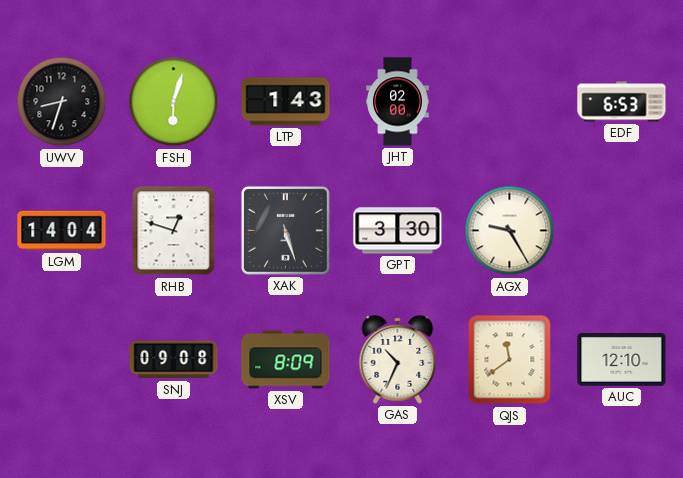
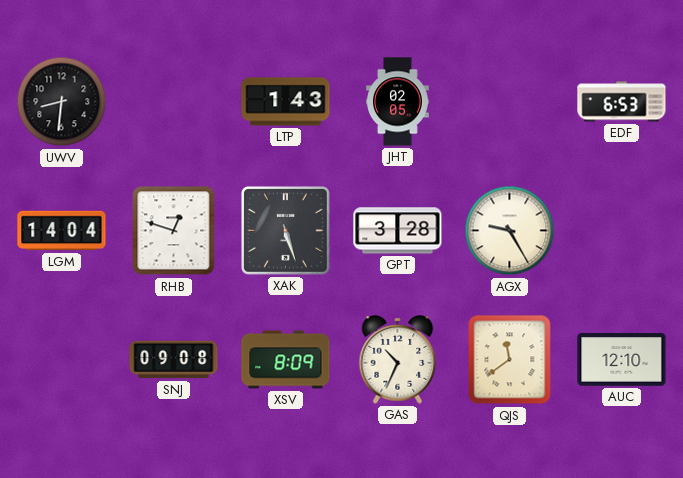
UWV: 8:33 -> 8:31
FSH: 6:03 -> none
JHT: 02:00 -> 02:05
GPT: 3:30 -> 3:28
